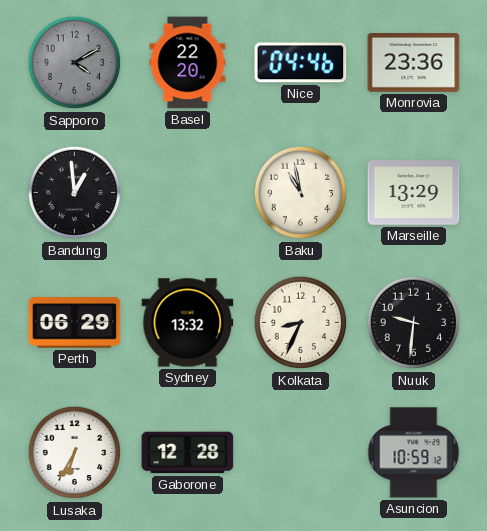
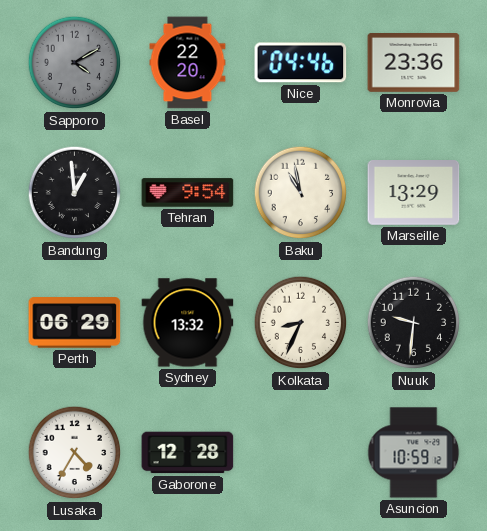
Tehran: none -> 9:54
Lusaka: 6:35 -> 4:35
